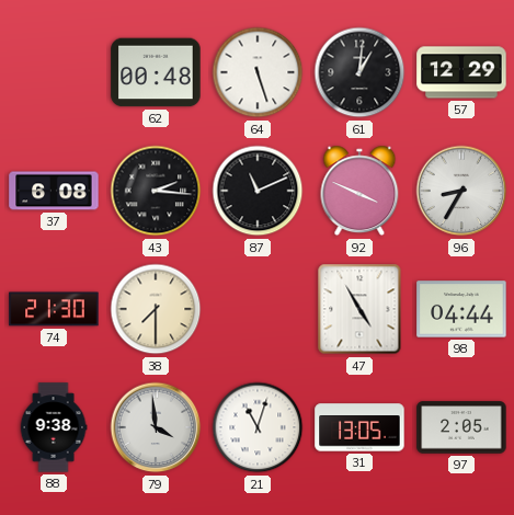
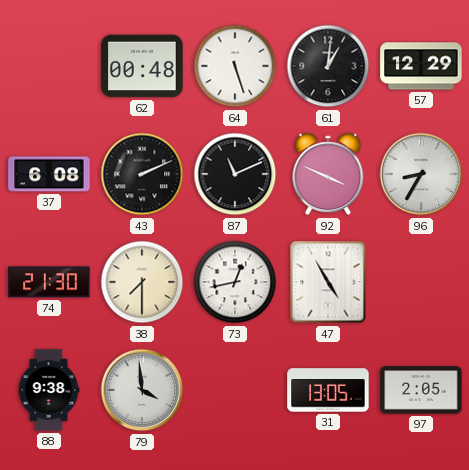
43: 2:16 -> 2:11
73: none -> 12:43
98: 04:44 -> none
21: 11:03 -> none
